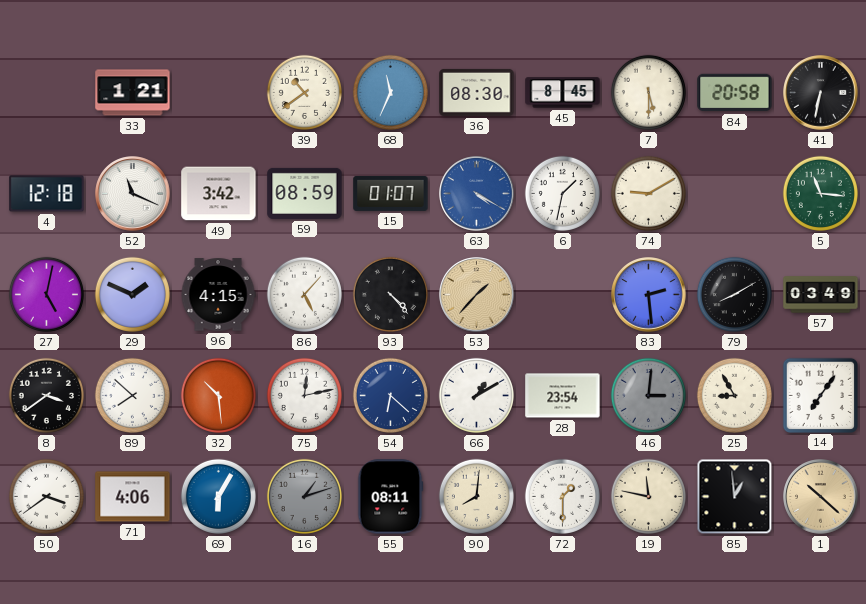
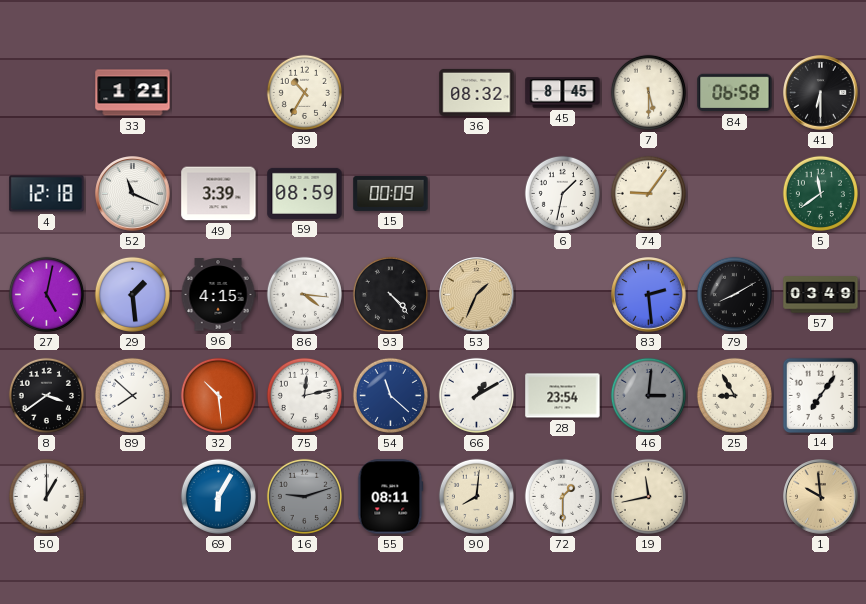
39: 10:39 -> 10:35
68: 11:34 -> none
36: 08:30 -> 08:32
84: 20:58 -> 06:58
41: 6:32 -> 6:30
49: 3:42 -> 3:39
15: 01:07 -> 00:09
63: 4:20 -> none
74: 9:10 -> 9:06
5: 11:16 -> 11:39
29: 1:49 -> 1:29
86: 5:07 -> 4:16
53: 1:37 -> 1:34
54: 6:22 -> 11:22
50: 3:39 -> 1:00
71: 4:06 -> none
16: 1:12 -> 9:12
19: 11:47 -> 11:43
85: 12:59 -> none
1: 10:22 -> 9:59
